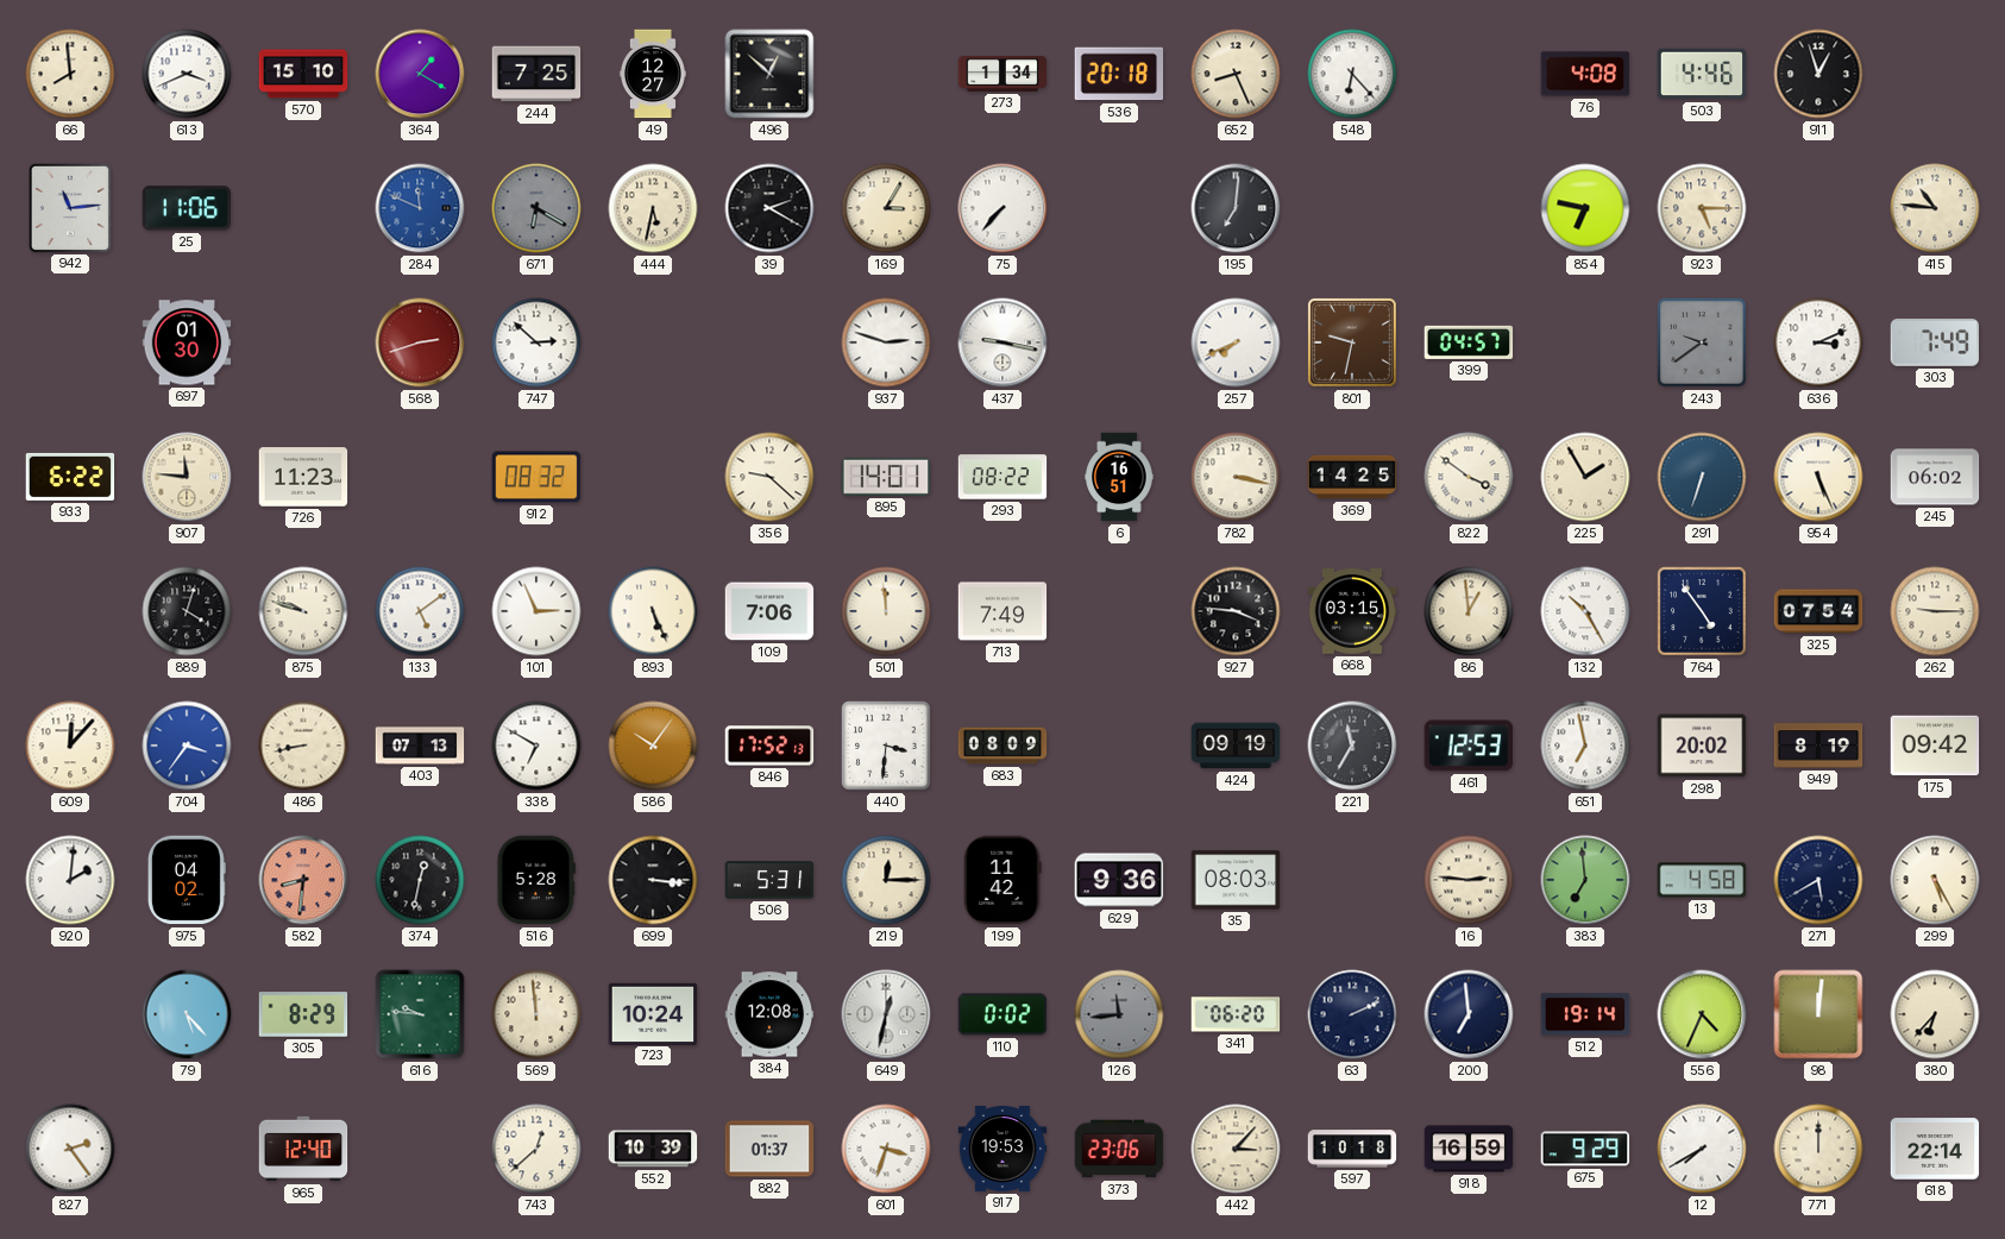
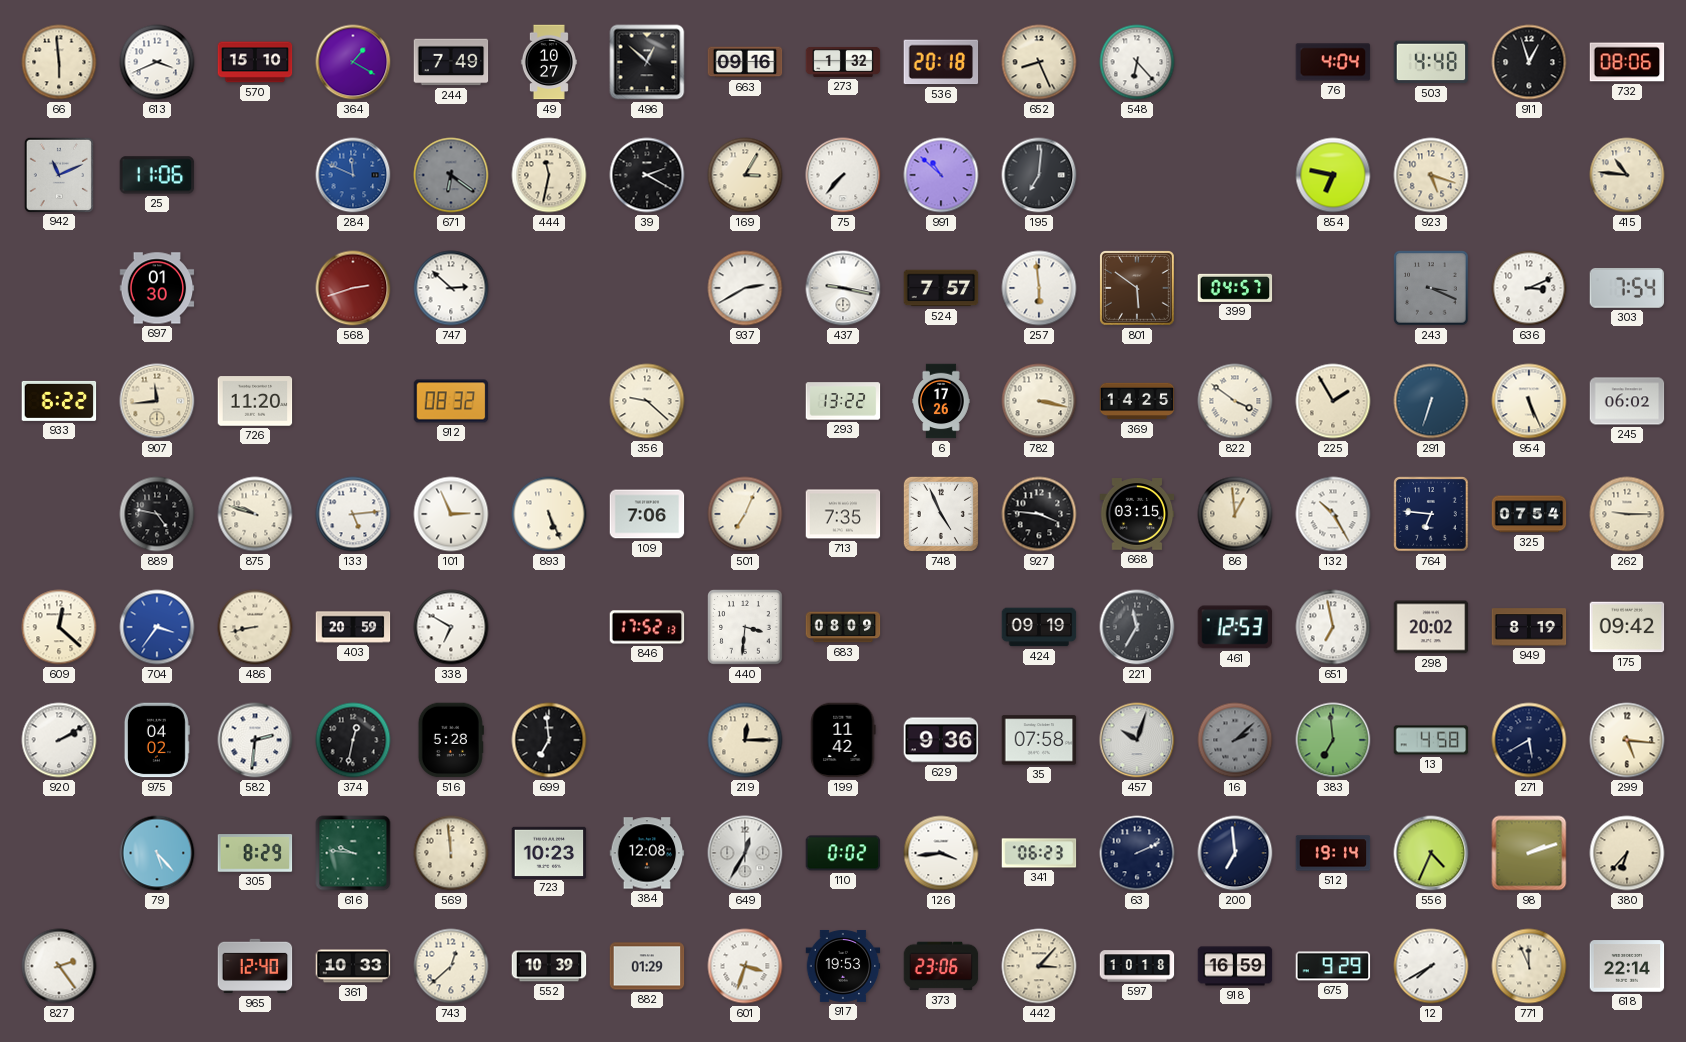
66: 7:59 -> 5:59
244: 7:25 -> 7:49
49: 12:27 -> 10:27
663: none -> 09:16
273: 1:34 -> 1:32
76: 4:08 -> 4:04
503: 4:46 -> 4:48
732: none -> 08:06
942: 11:14 -> 11:11
671: 6:20 -> 6:21
444: 5:32 -> 11:32
991: none -> 10:52
923: 5:15 -> 5:18
937: 2:48 -> 2:40
524: none -> 7:57
257: 7:41 -> 5:59
801: 9:32 -> 5:51
243: 9:39 -> 3:19
303: 7:49 -> 7:54
907: 11:46 -> 11:44
726: 11:23 -> 11:20
895: 14:01 -> none
293: 08:22 -> 13:22
6: 16:51 -> 17:26
889: 4:03 -> 4:47
133: 5:09 -> 5:14
501: 11:59 -> 7:04
713: 7:49 -> 7:35
748: none -> 4:56
764: 4:54 -> 6:46
609: 12:07 -> 12:22
403: 07:13 -> 20:59
586: 10:06 -> none
920: 2:01 -> 2:10
582: 8:31 -> 2:31
582 dial: salmon -> white
699: 3:16 -> 6:59
506: 5:31 -> none
35: 08:03 -> 07:58
457: none -> 10:03
16: 2:46 -> 2:08
16 dial: cream -> grey
299: 5:25 -> 5:16
723: 10:24 -> 10:23
649: 12:32 -> 12:35
126: 11:44 -> 3:44
126 dial: grey -> white
341: 06:20 -> 06:23
98: 12:01 -> 2:12
361: none -> 10:33
882: 01:37 -> 01:29
771: 12:00 -> 11:56
